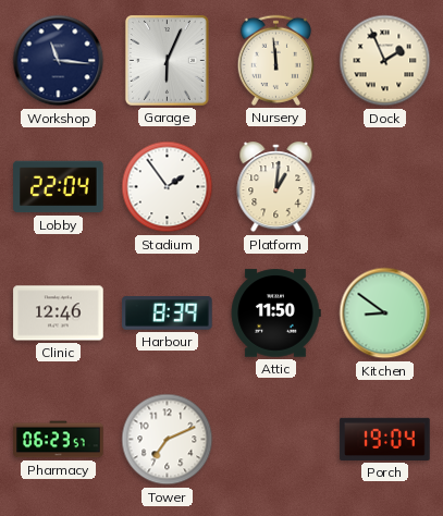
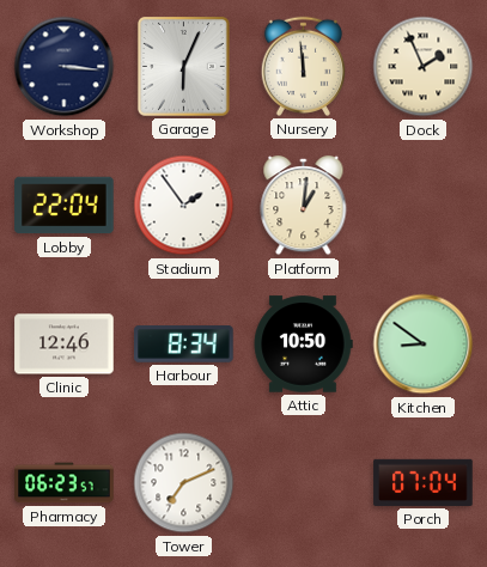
Workshop: 11:16 -> 3:16
Harbour: 8:39 -> 8:34
Attic: 11:50 -> 10:50
Porch: 19:04 -> 07:04
